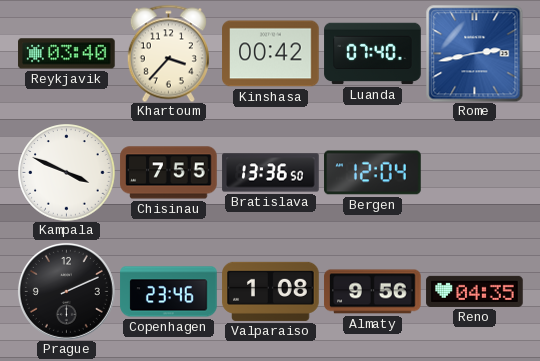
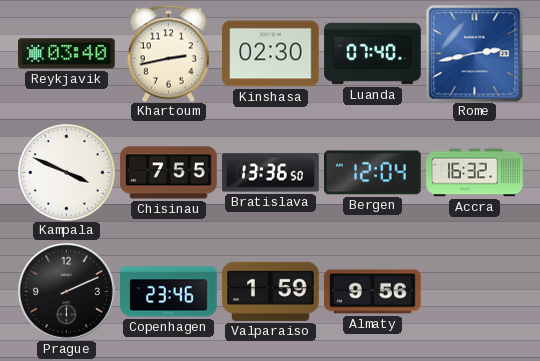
Khartoum: 3:37 -> 2:43
Kinshasa: 00:42 -> 02:30
Accra: none -> 16:32
Valparaiso: 1:08 -> 1:59
Reno: 04:35 -> none
